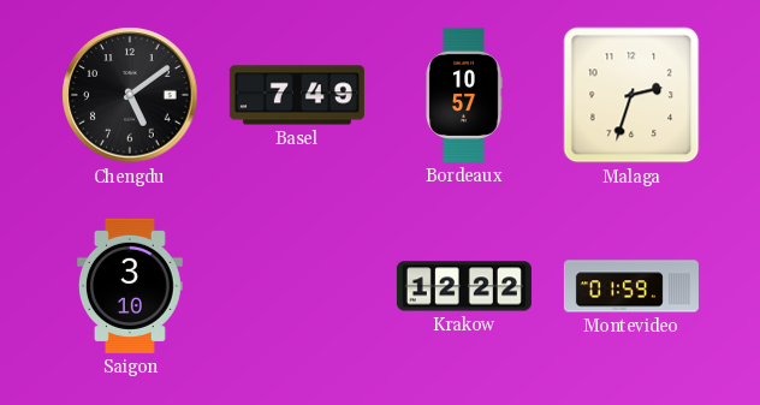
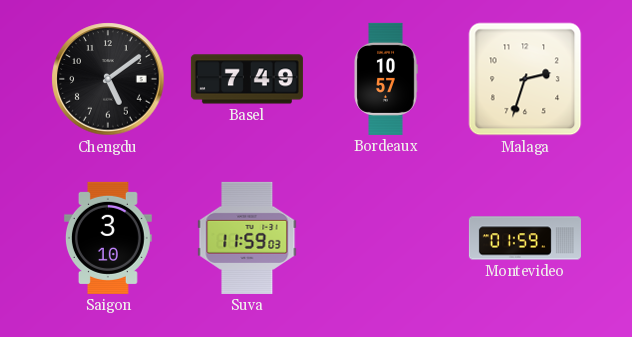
Suva: none -> 11:59
Krakow: 12:22 -> none
